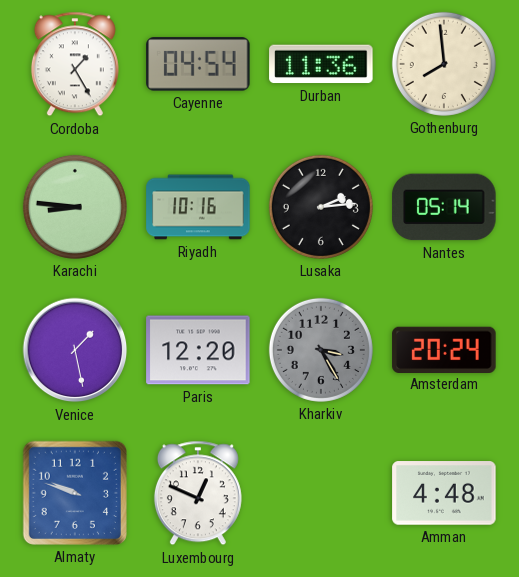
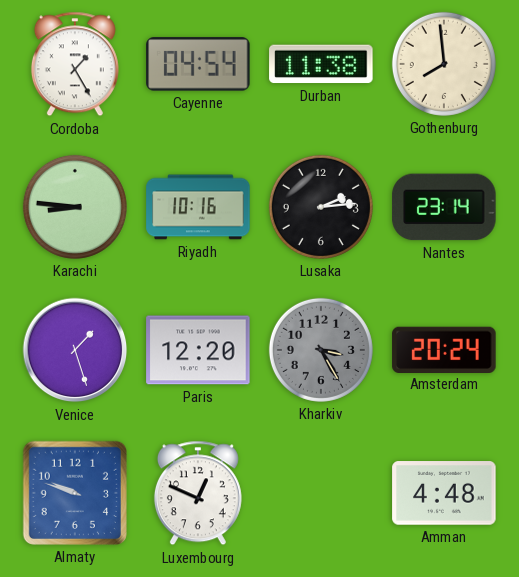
Durban: 11:36 -> 11:38
Nantes: 05:14 -> 23:14
Venice: 1:28 -> 1:27
